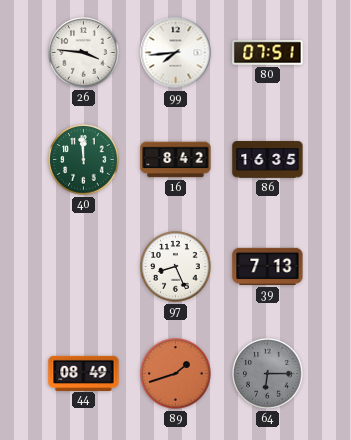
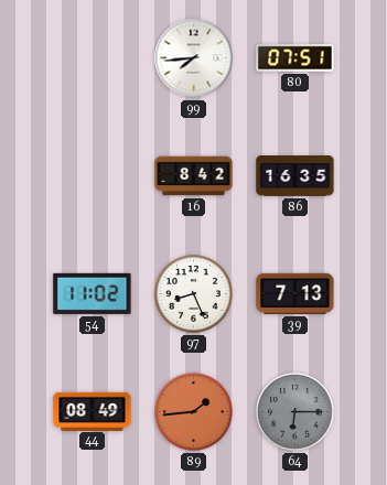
26: 3:46 -> none
40: 11:59 -> none
54: none -> 11:02
89: 1:42 -> 1:44
